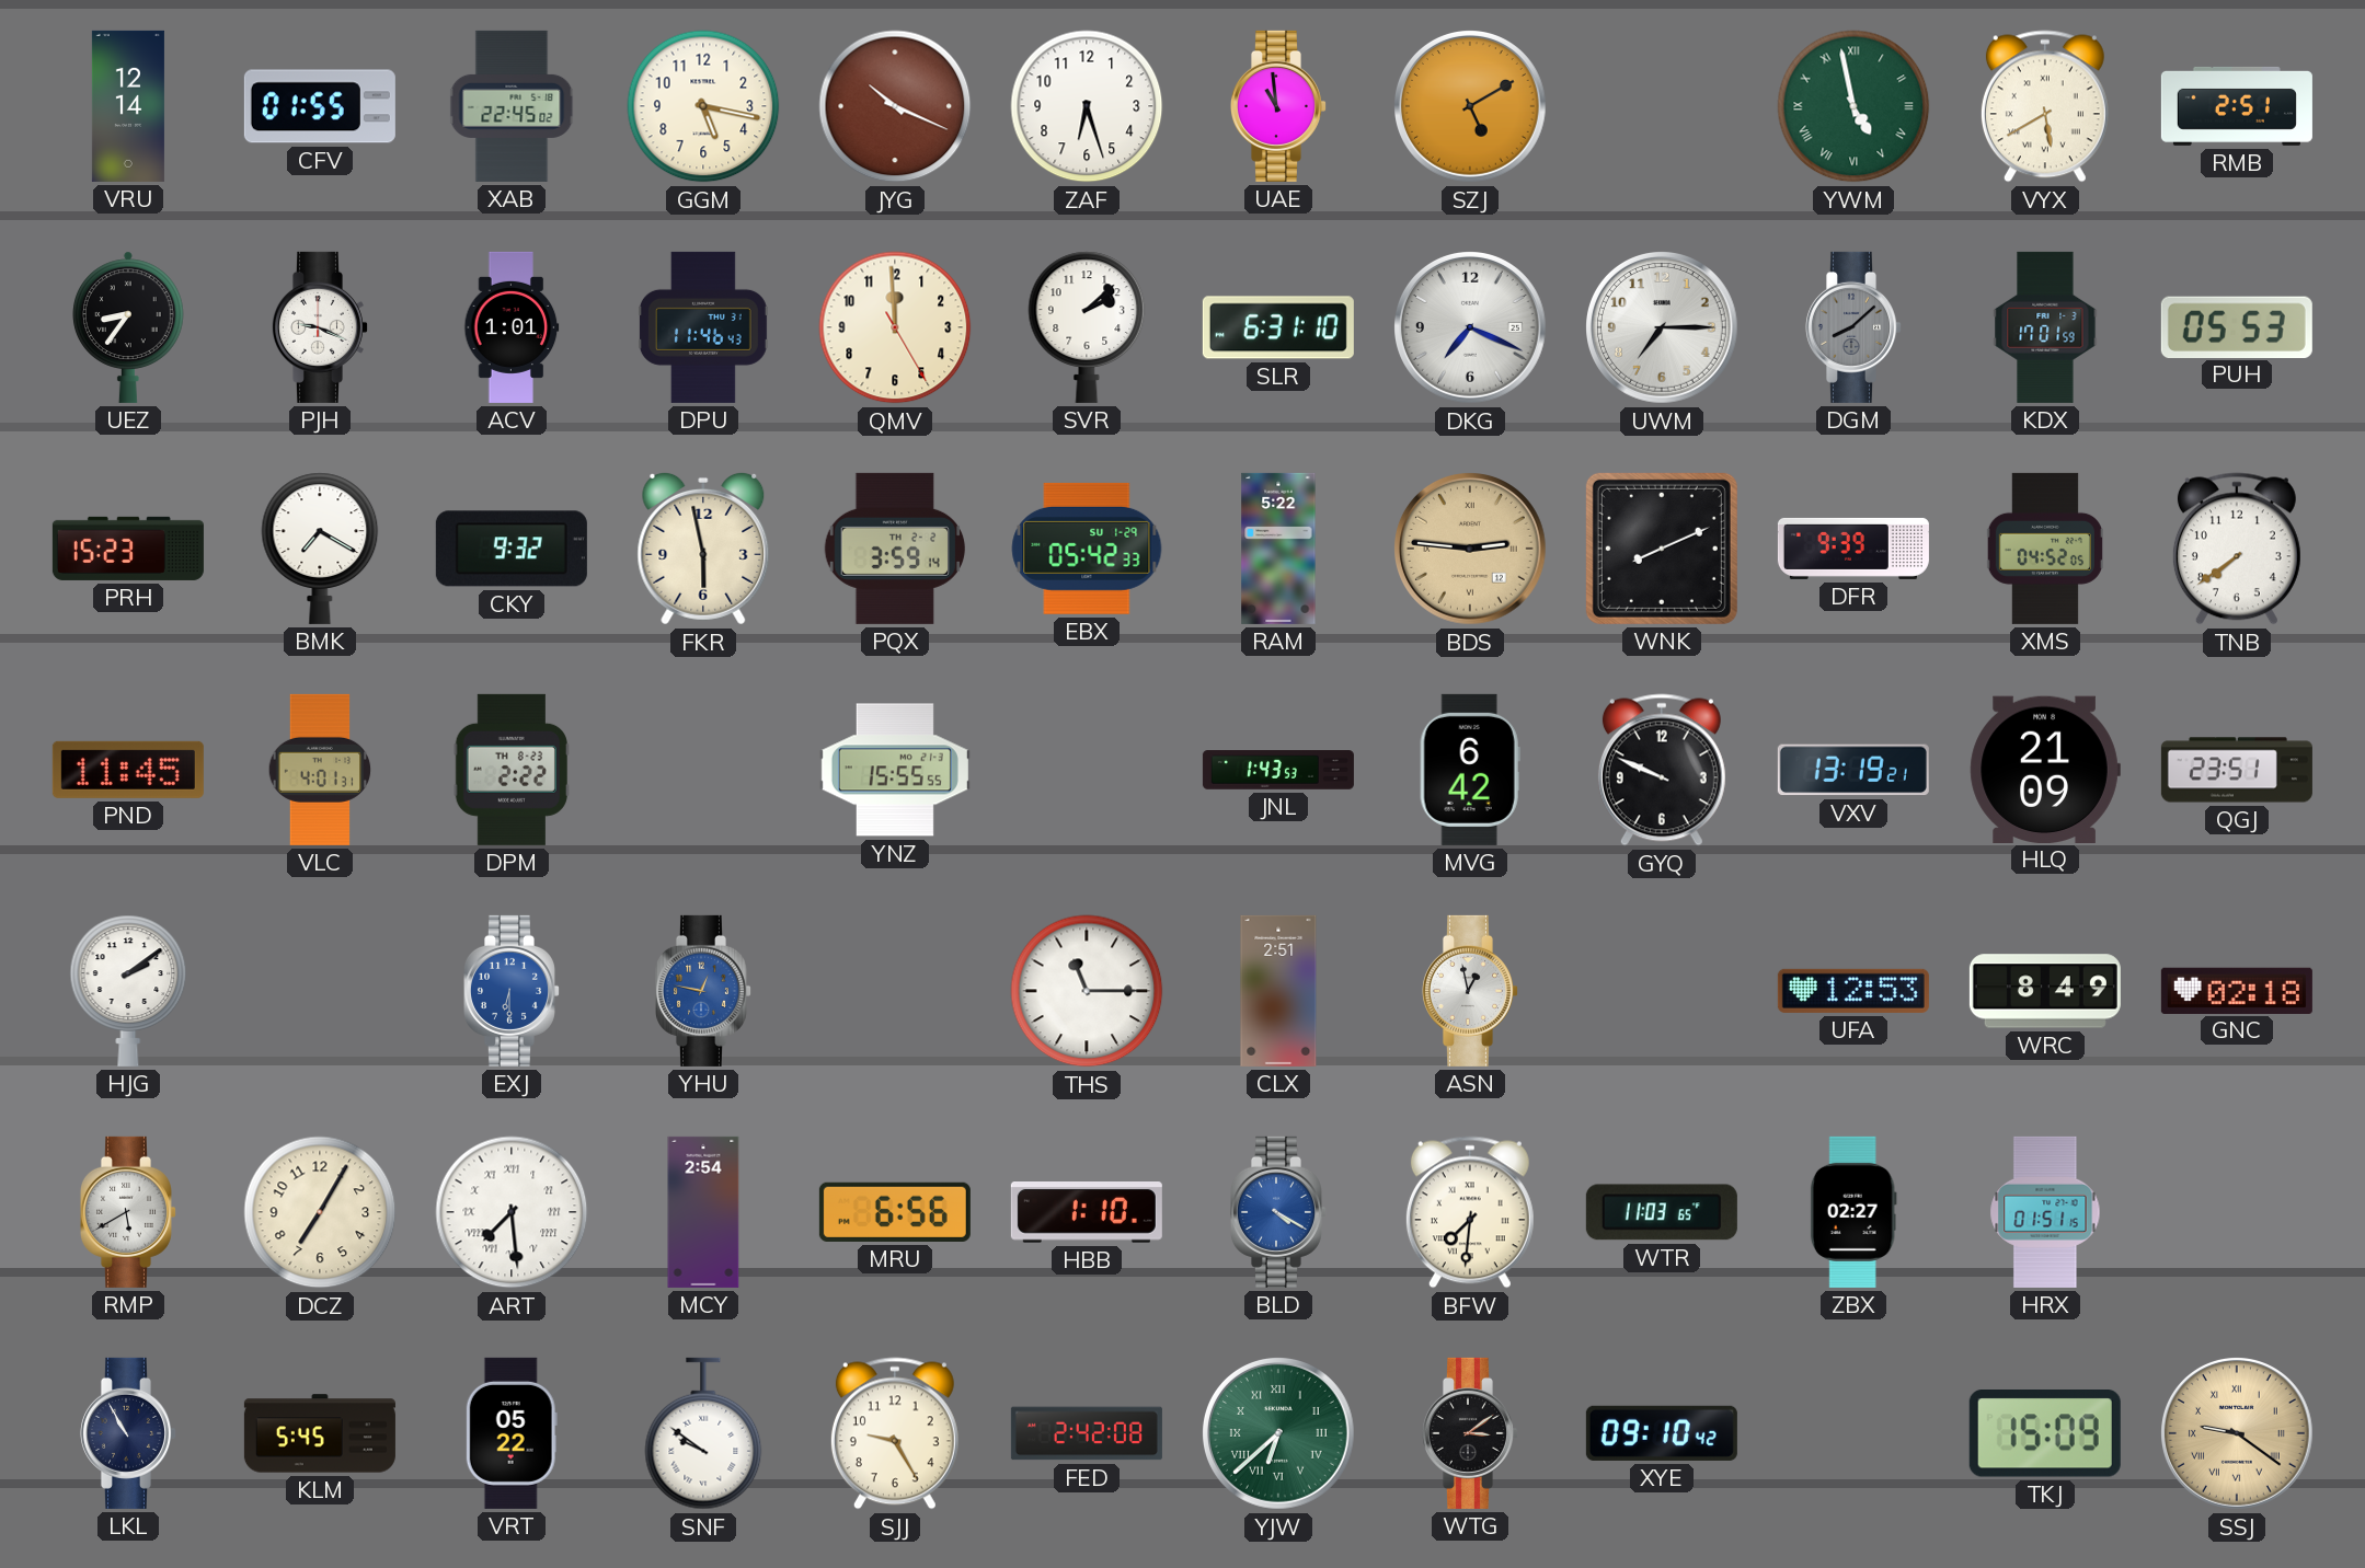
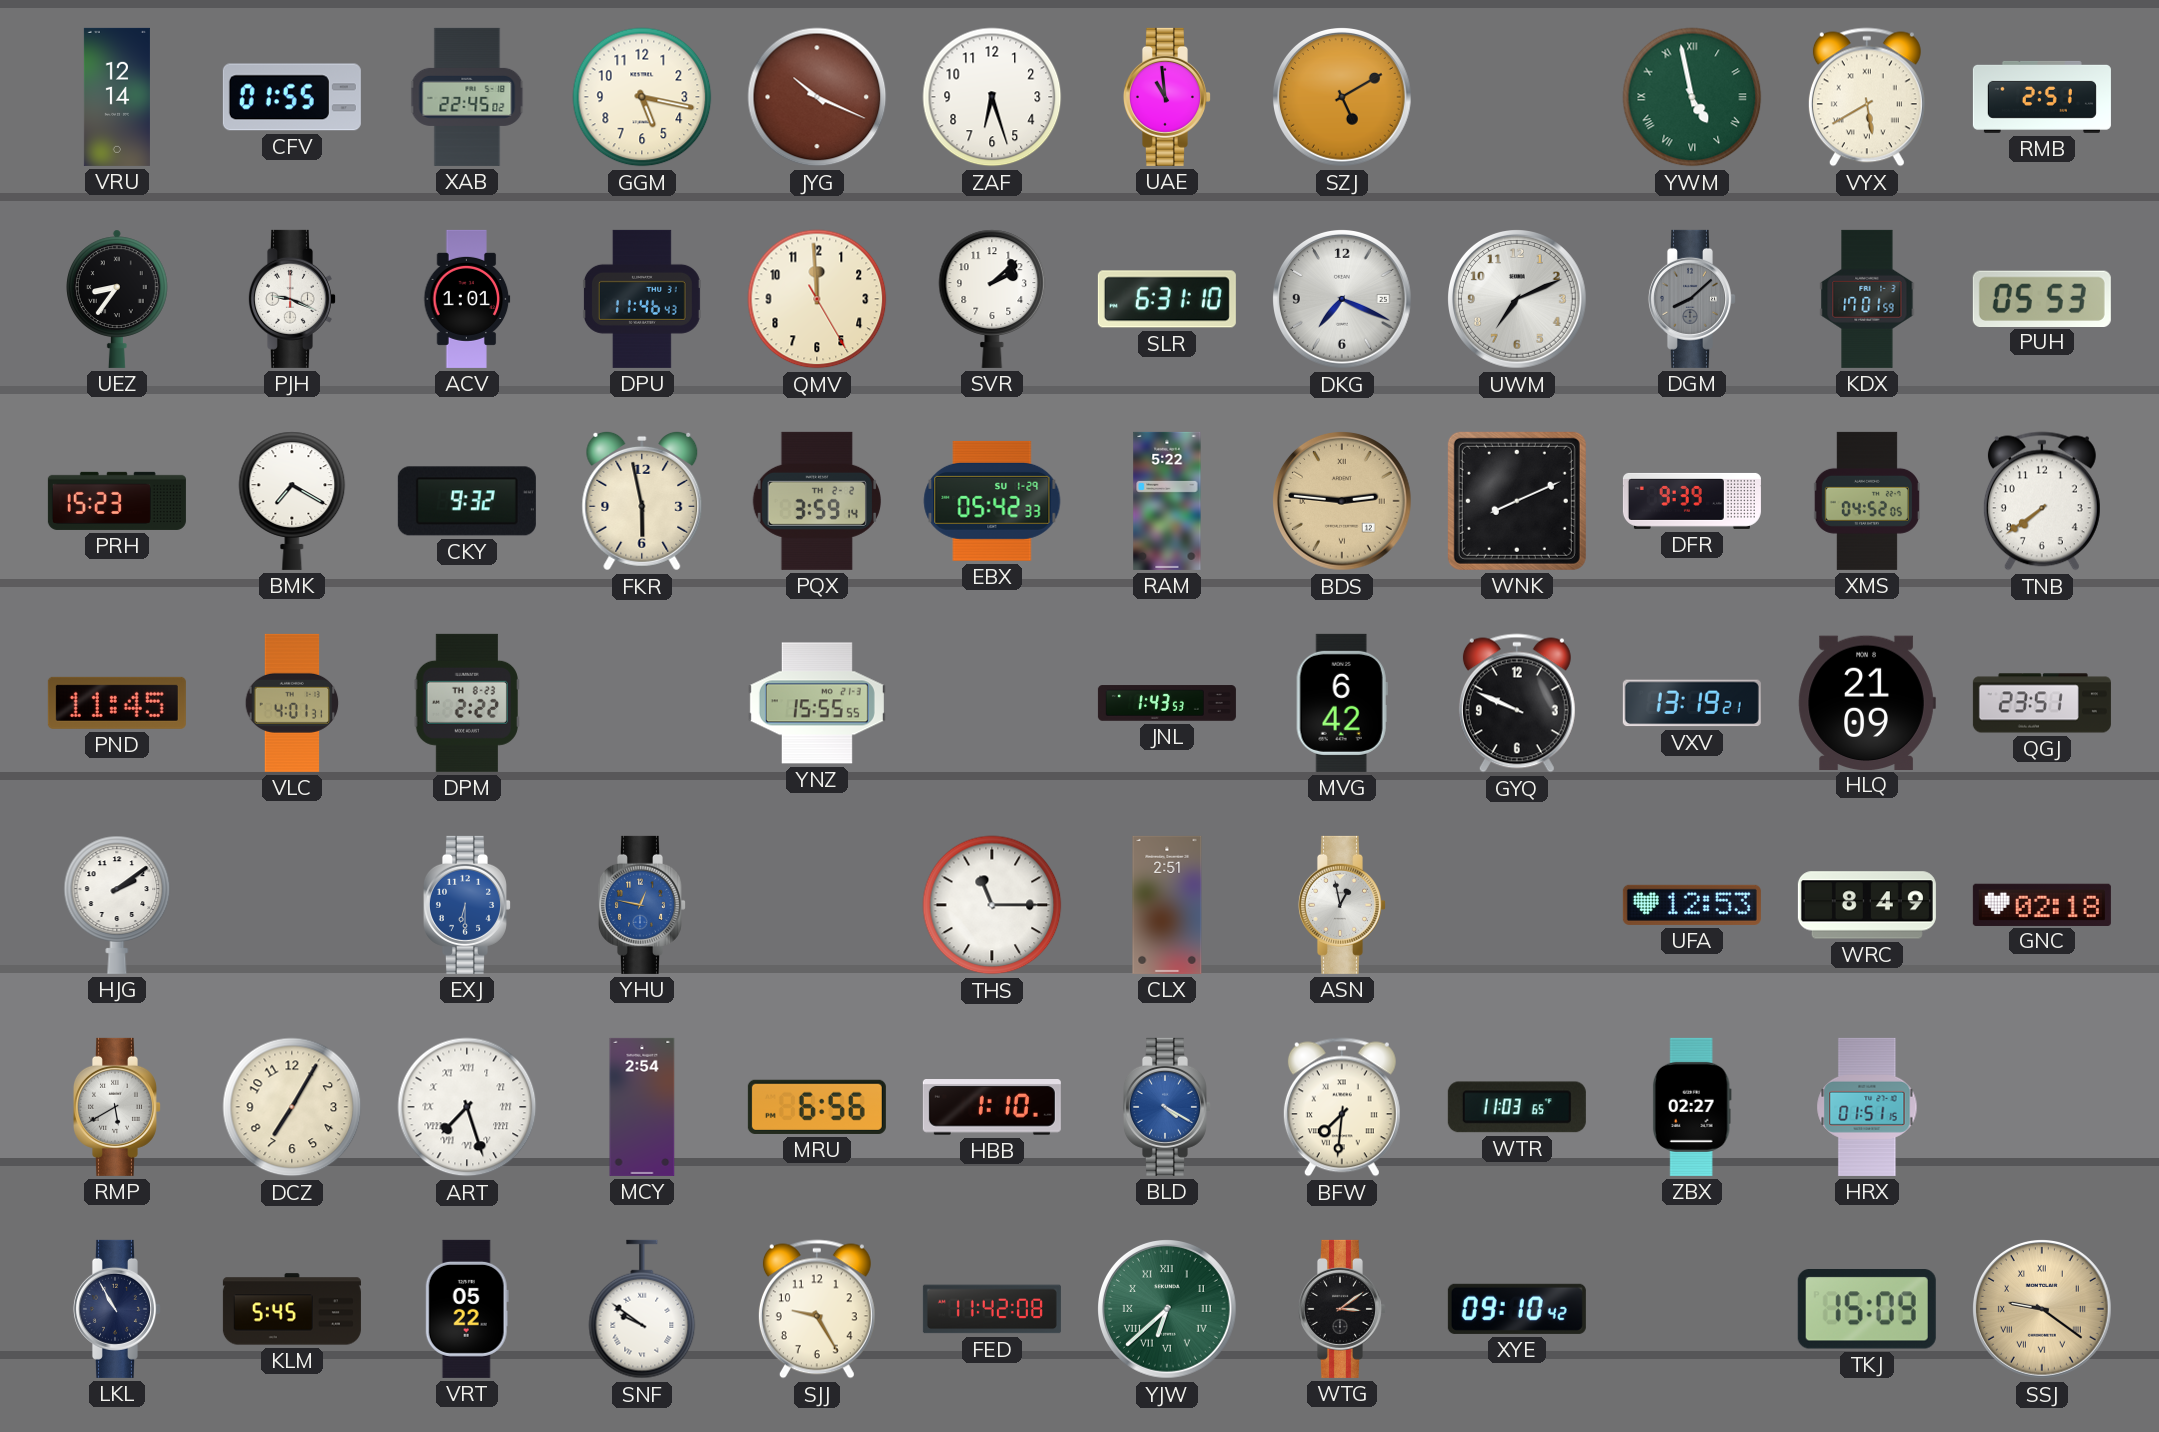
UWM: 7:15 -> 7:11
ART: 7:29 -> 7:27
FED: 2:42 -> 11:42
